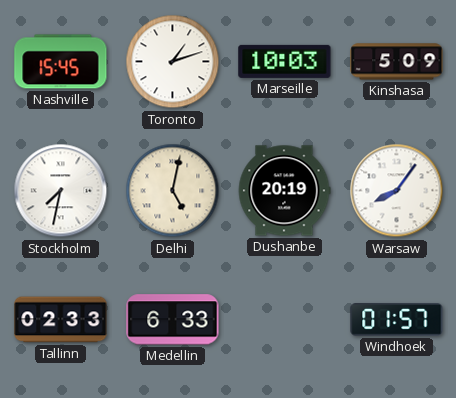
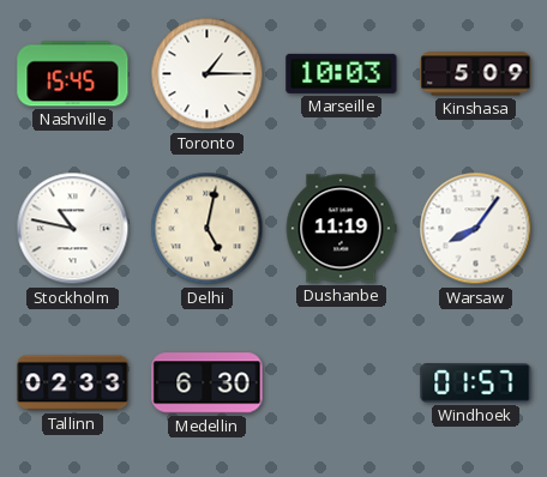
Toronto: 1:12 -> 1:15
Stockholm: 7:32 -> 10:47
Dushanbe: 20:19 -> 11:19
Medellin: 6:33 -> 6:30
